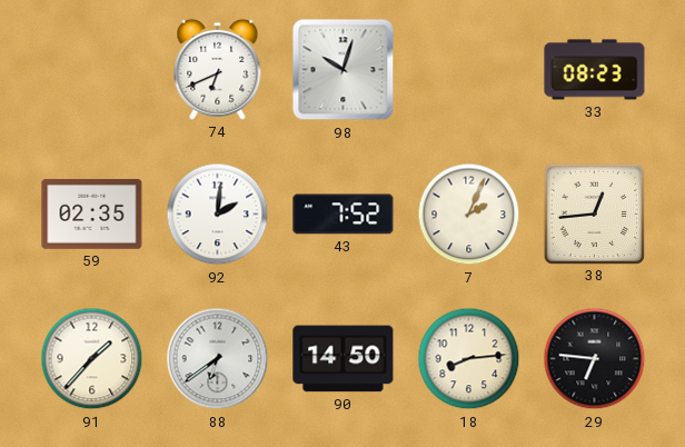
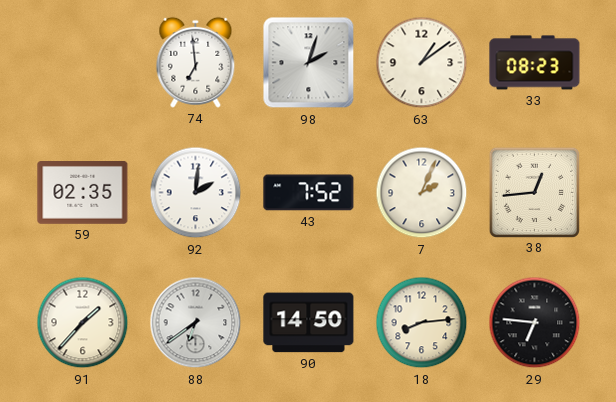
74: 6:41 -> 6:59
98: 10:03 -> 2:03
63: none -> 1:09
